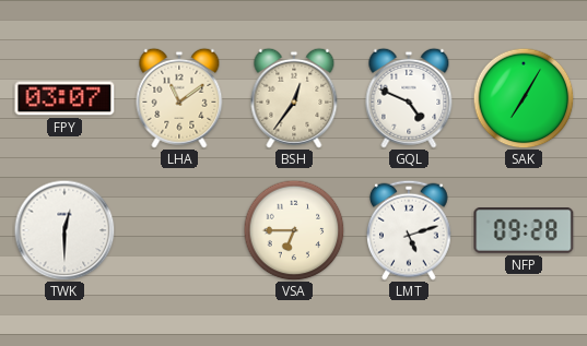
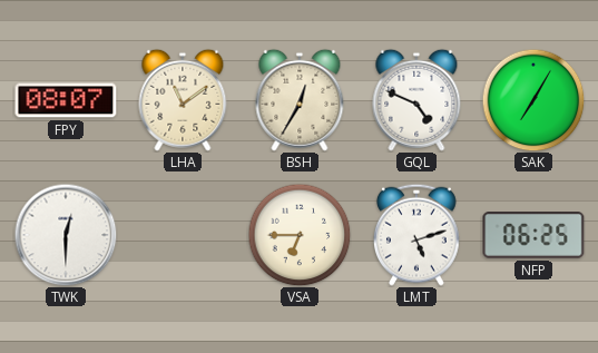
FPY: 03:07 -> 08:07
BSH: 12:36 -> 12:35
NFP: 09:28 -> 06:25
